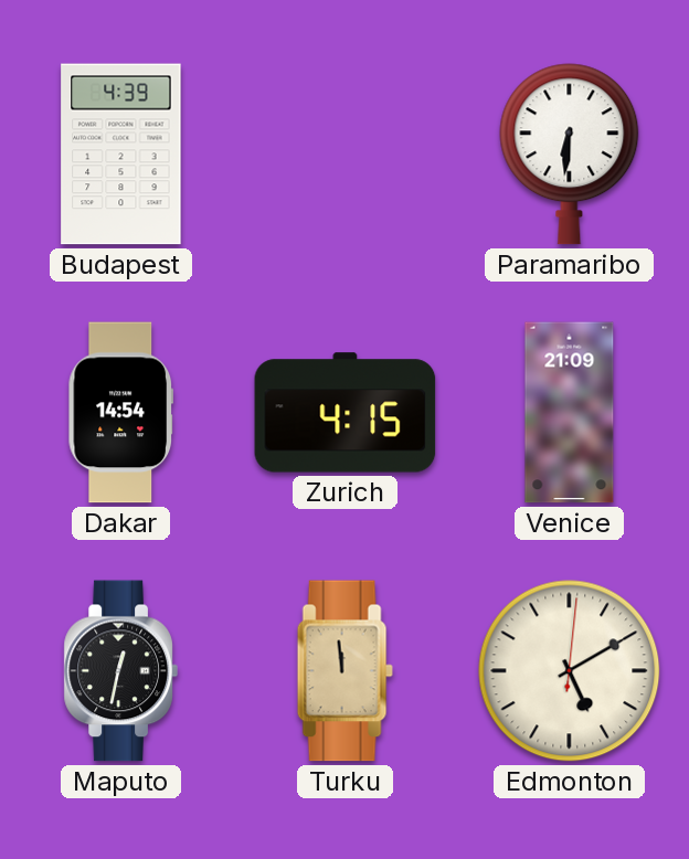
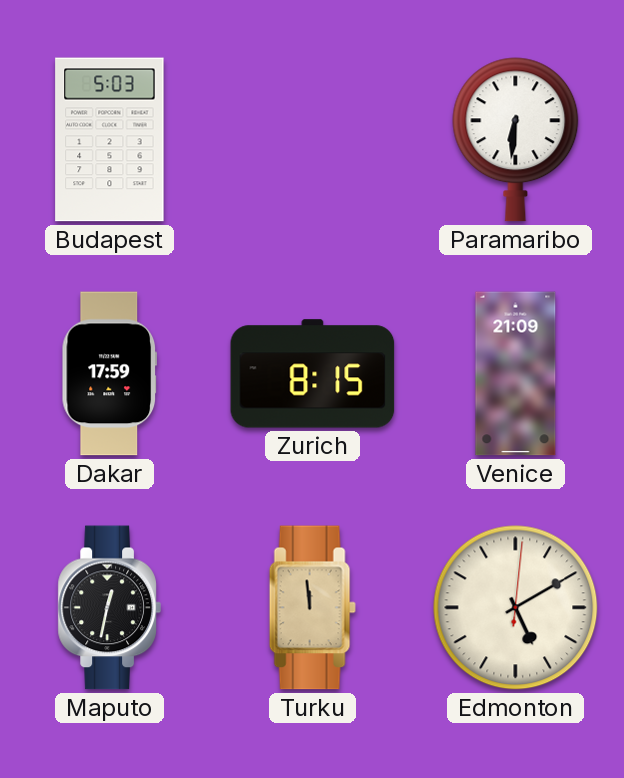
Budapest: 4:39 -> 5:03
Dakar: 14:54 -> 17:59
Zurich: 4:15 -> 8:15
